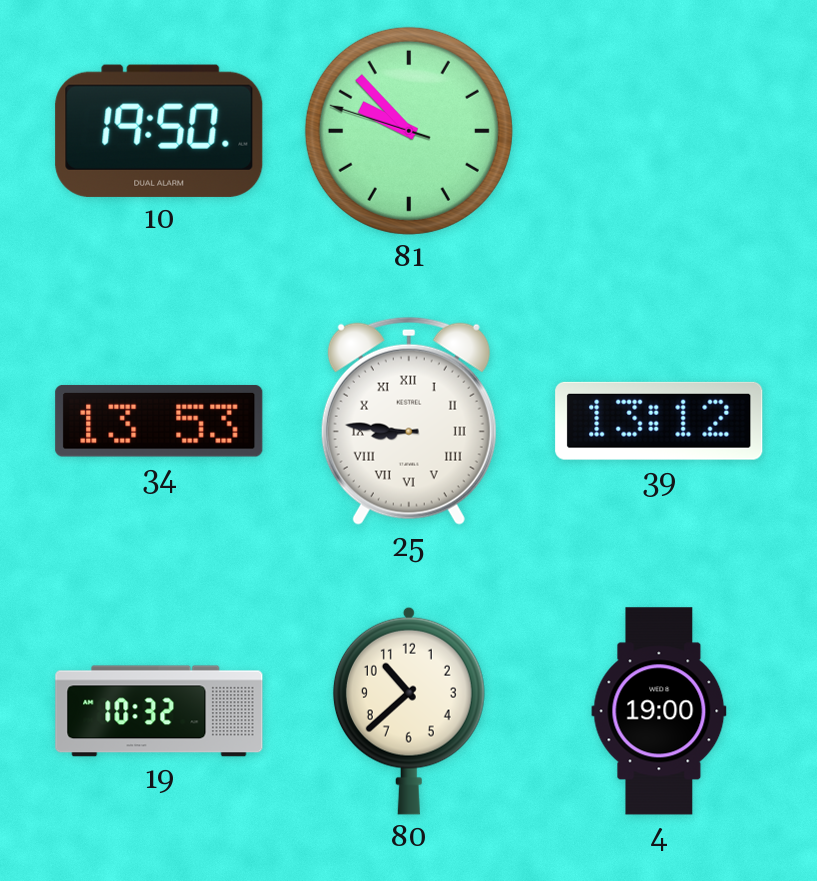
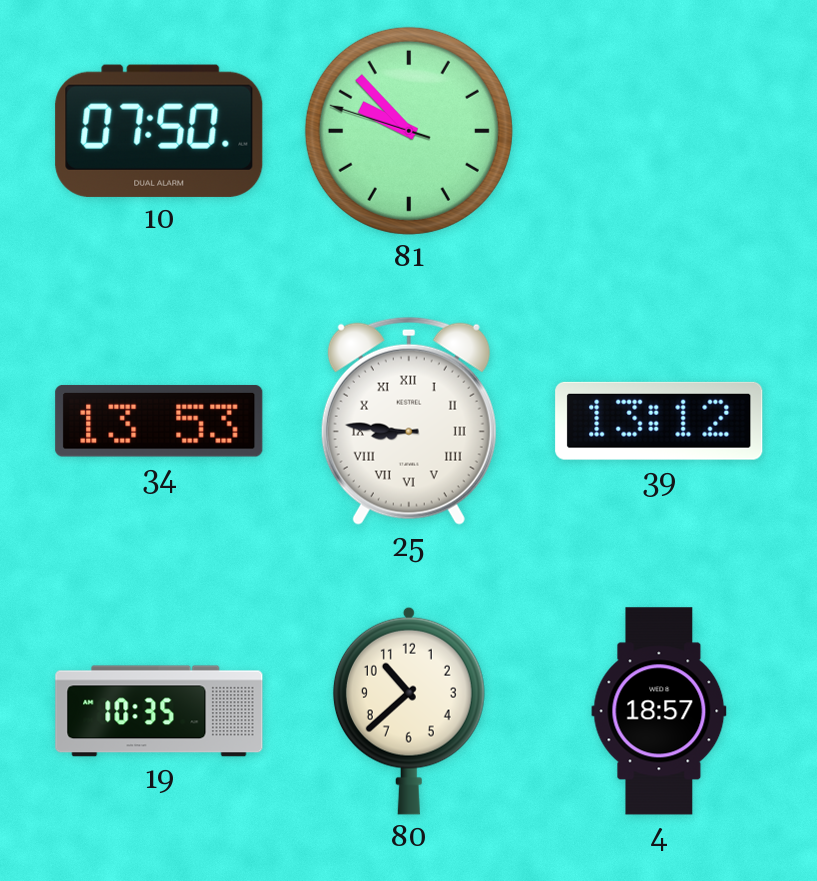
10: 19:50 -> 07:50
19: 10:32 -> 10:35
4: 19:00 -> 18:57
